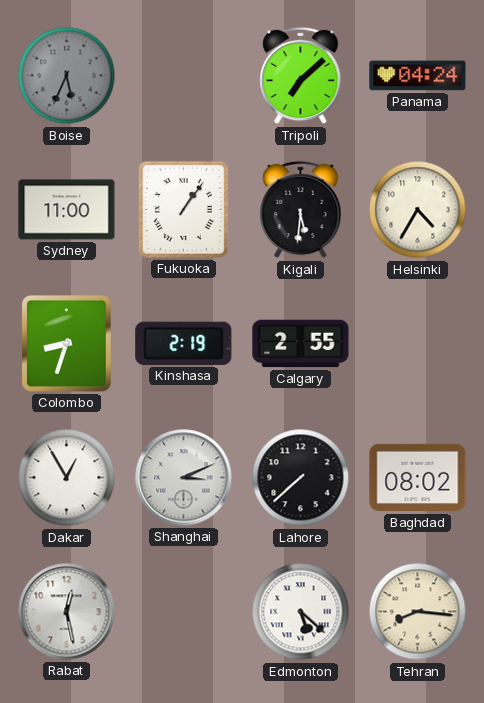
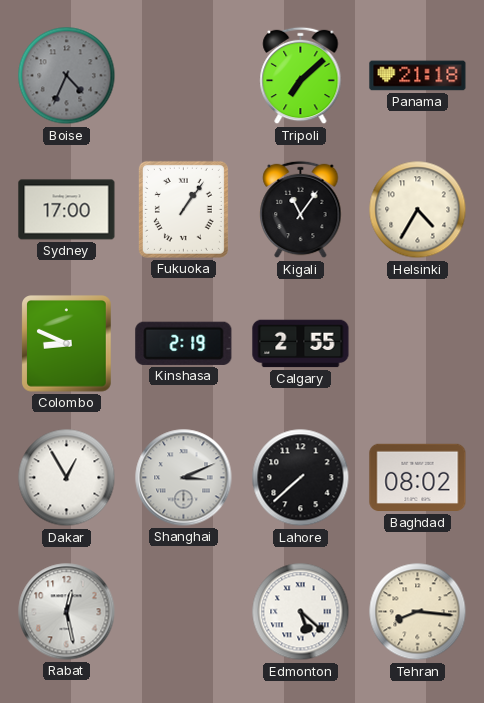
Boise: 5:34 -> 4:34
Panama: 04:24 -> 21:18
Sydney: 11:00 -> 17:00
Kigali: 5:31 -> 11:06
Colombo: 8:33 -> 8:49
